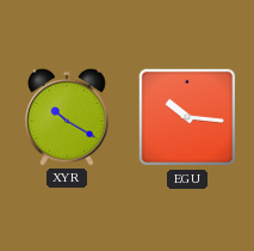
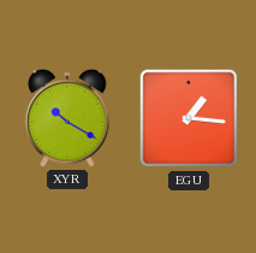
EGU: 10:16 -> 1:16
